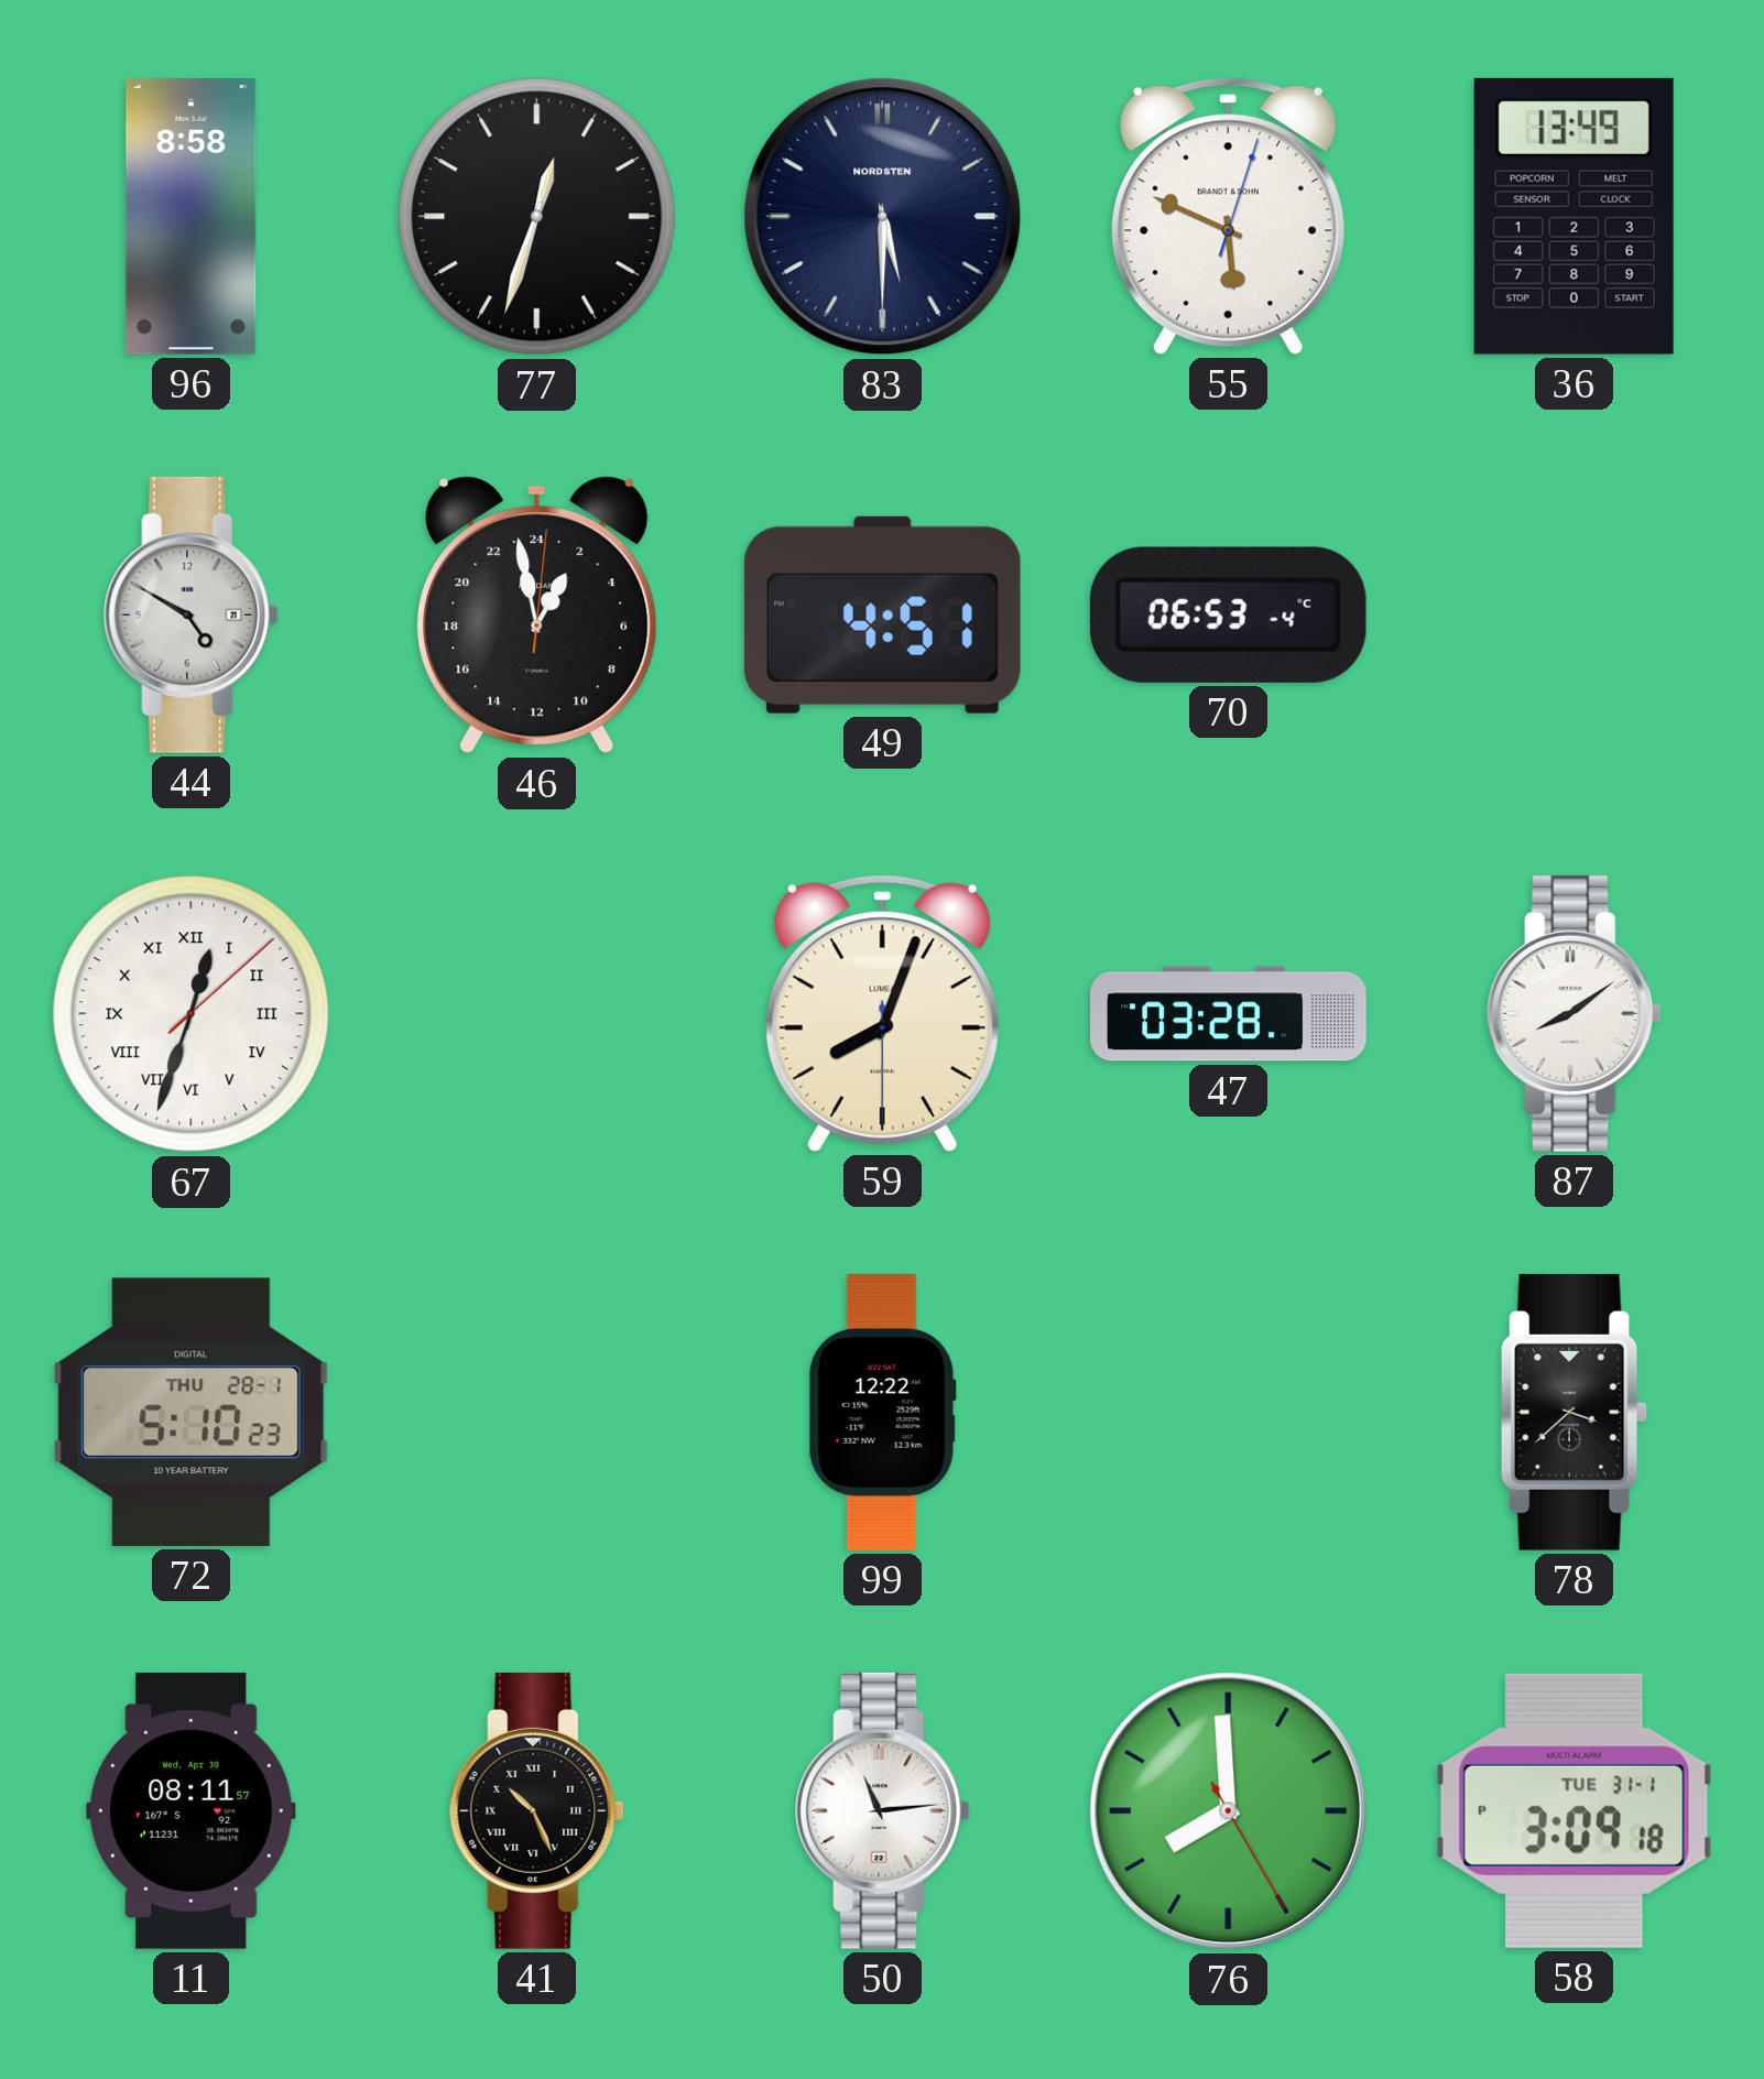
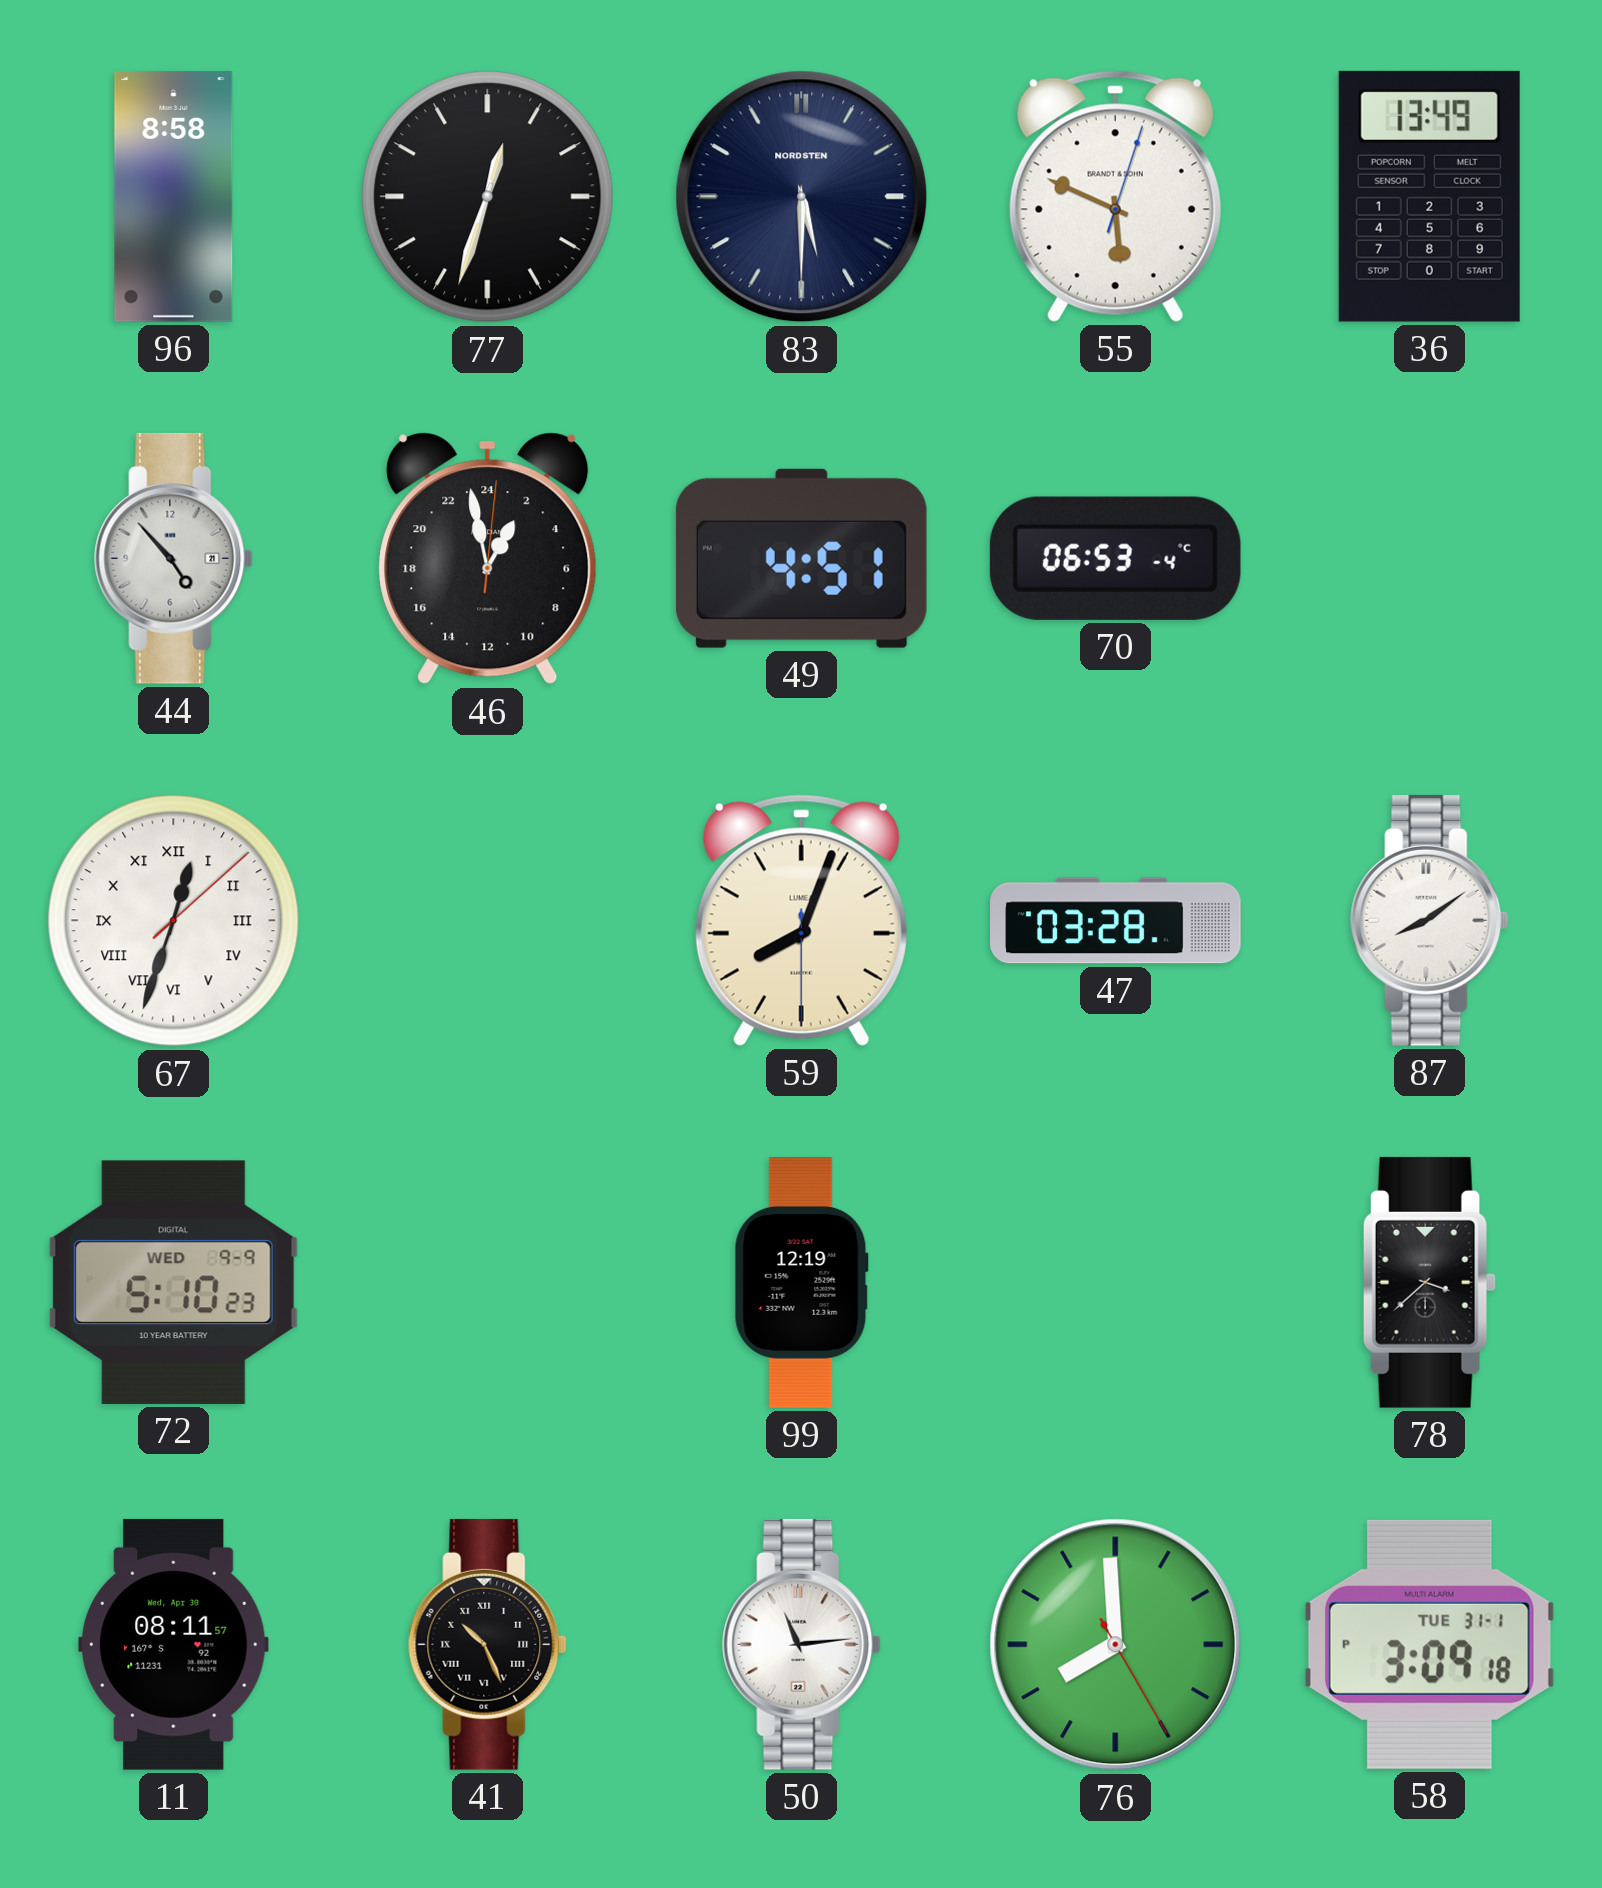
44: 4:50 -> 4:53
72 date: THU 28-1 -> WED 9-9
99: 12:22 -> 12:19
